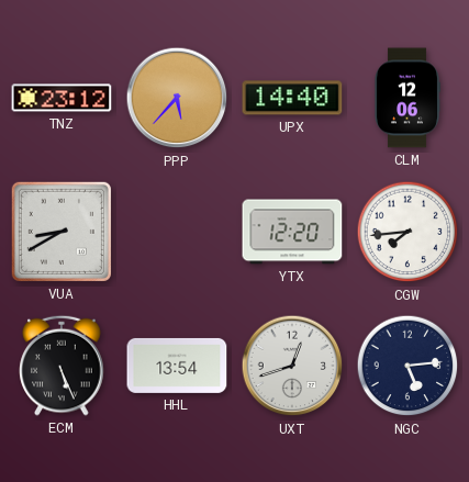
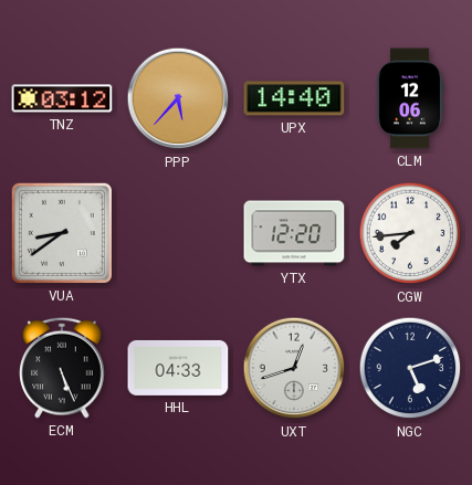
TNZ: 23:12 -> 03:12
VUA: 8:40 -> 8:39
HHL: 13:54 -> 04:33
NGC: 5:14 -> 5:12
